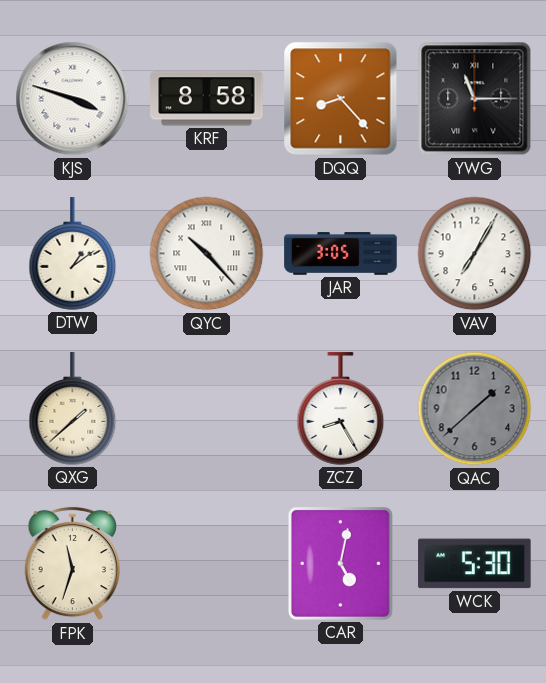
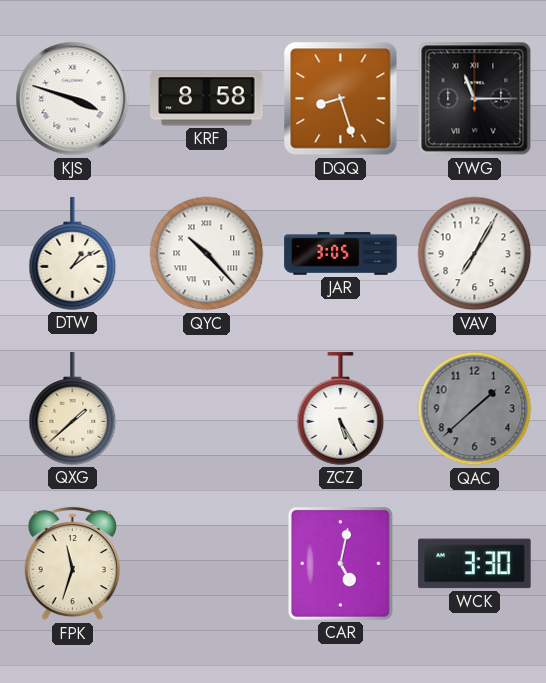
DQQ: 8:23 -> 8:27
ZCZ: 8:25 -> 5:25
WCK: 5:30 -> 3:30
